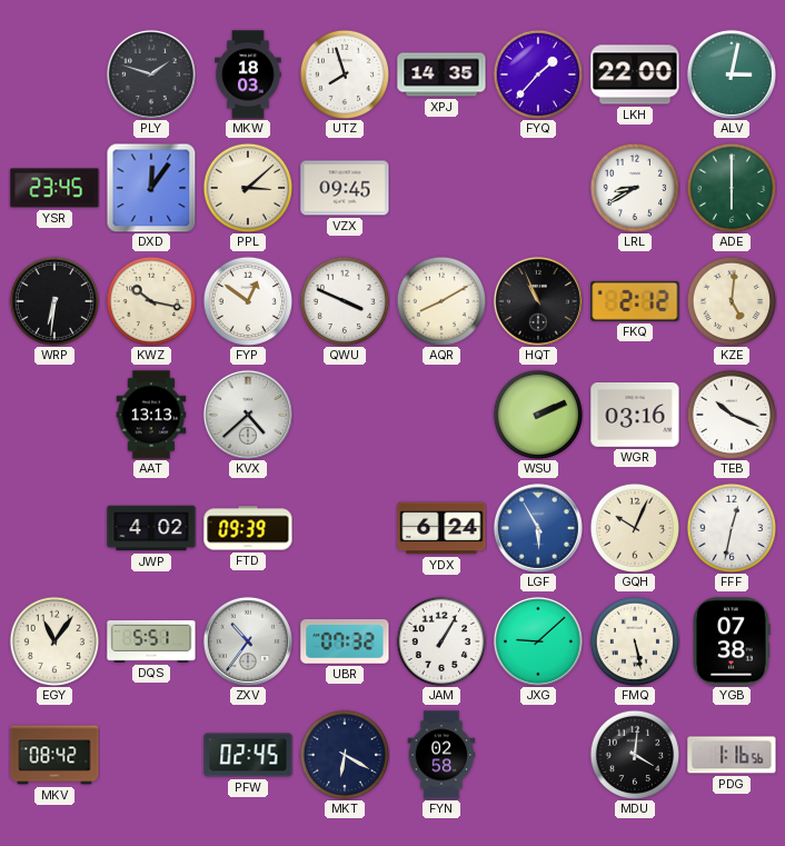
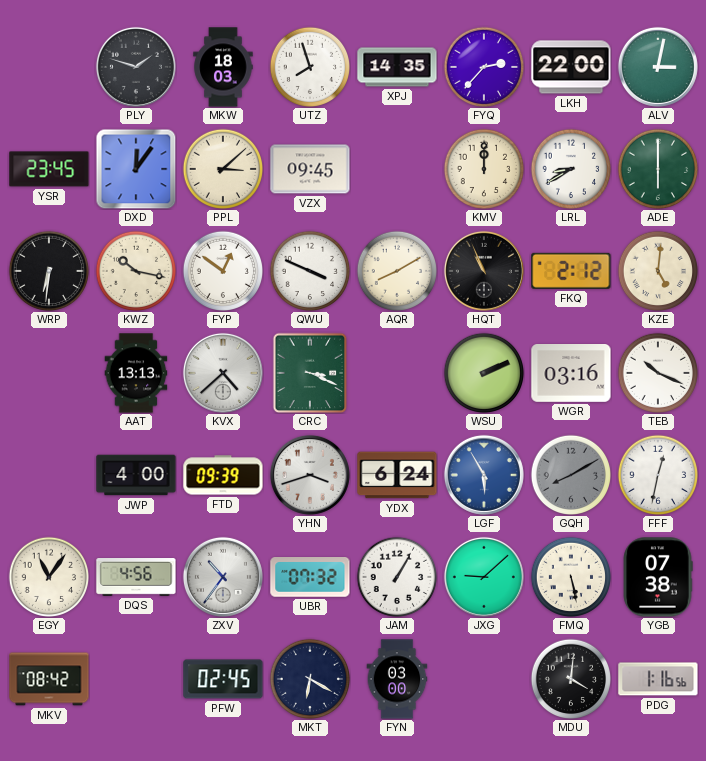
FYQ: 1:37 -> 2:37
KMV: none -> 12:00
CRC: none -> 3:19
JWP: 4:02 -> 4:00
YHN: none -> 3:42
GQH: 10:04 -> 8:10
GQH dial: cream -> grey
DQS: 5:51 -> 4:56
FYN: 02:58 -> 03:00
